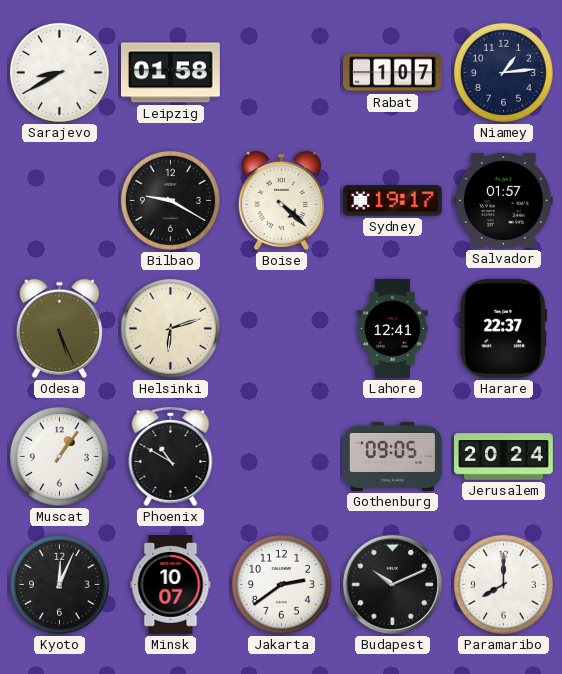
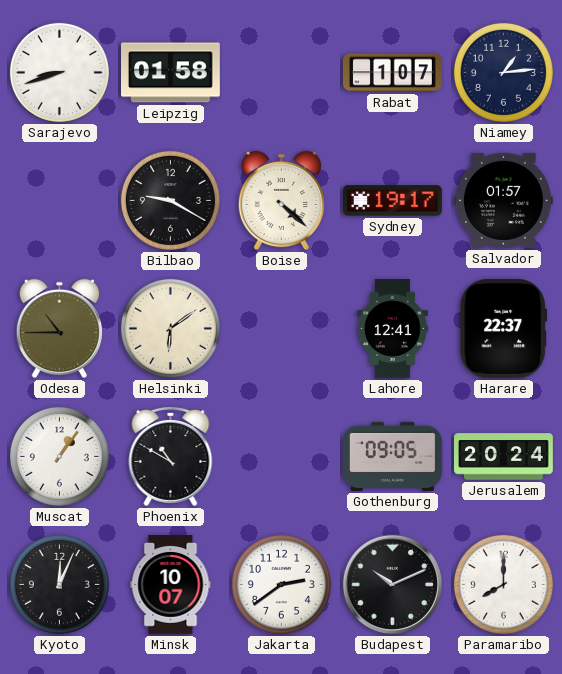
Sarajevo: 8:40 -> 8:42
Odesa: 5:26 -> 10:45
Helsinki: 6:12 -> 6:09
